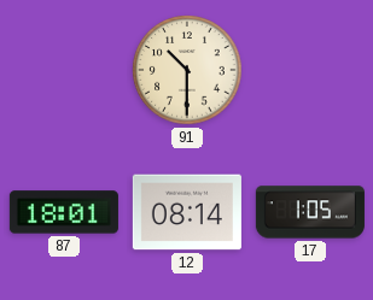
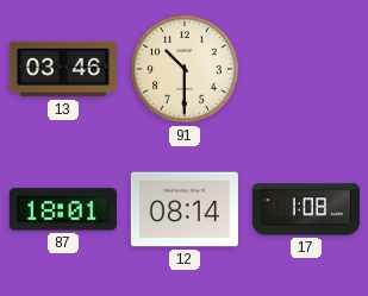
13: none -> 03:46
17: 1:05 -> 1:08
